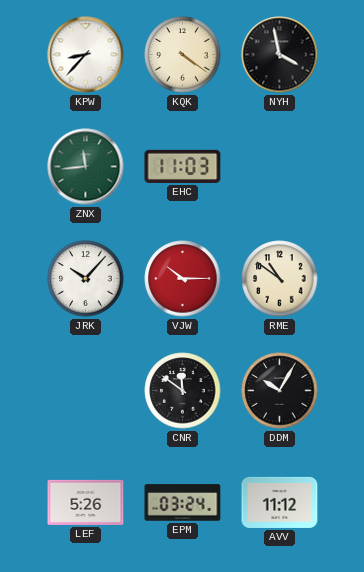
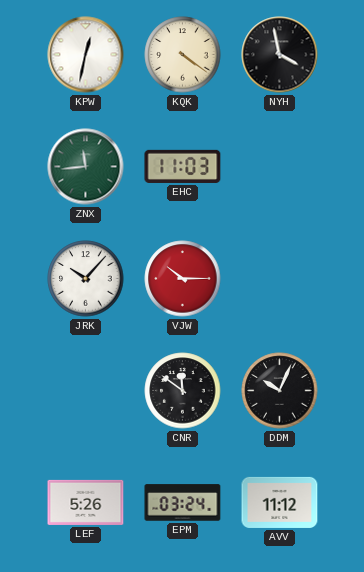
KPW: 8:37 -> 12:32
RME: 10:51 -> none
DDM: 10:05 -> 10:04
